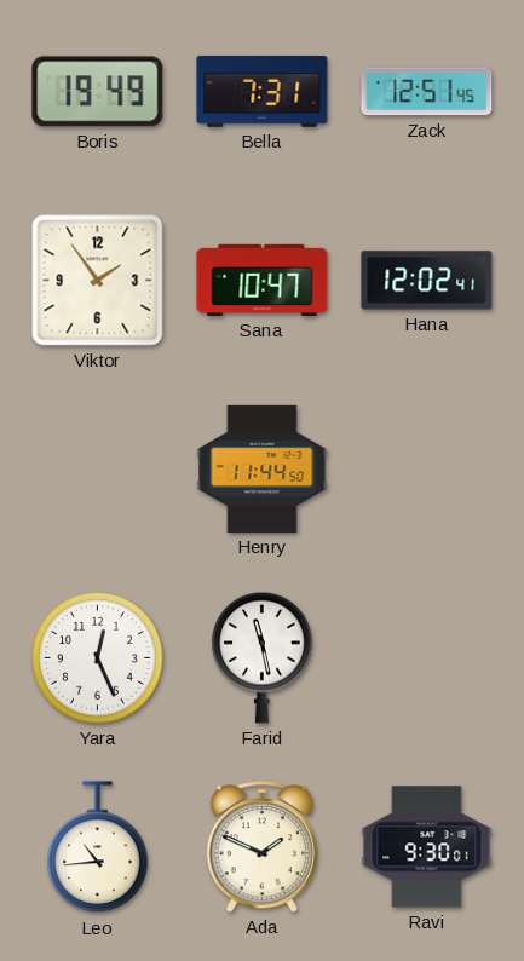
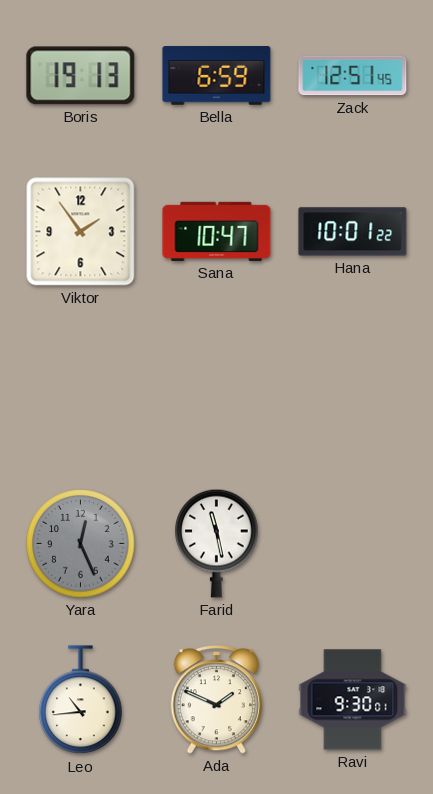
Boris: 19:49 -> 19:13
Bella: 7:31 -> 6:59
Hana: 12:02 -> 10:01
Henry: 11:44 -> none
Yara dial: white -> grey
